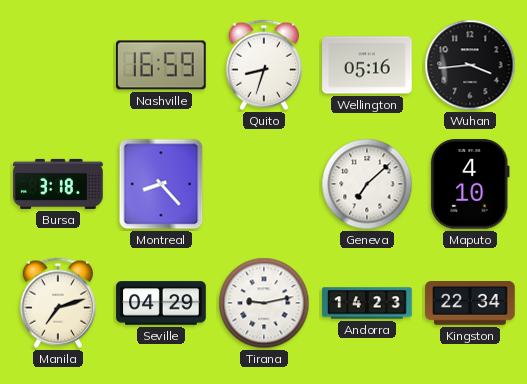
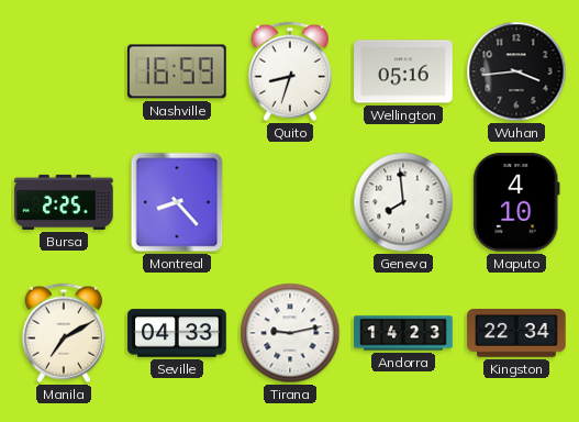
Bursa: 3:18 -> 2:25
Geneva: 7:08 -> 7:59
Manila: 7:12 -> 7:10
Seville: 04:29 -> 04:33
